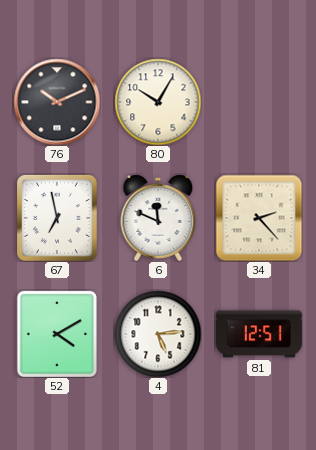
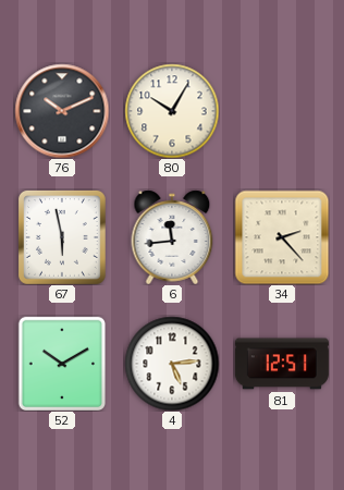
67: 6:58 -> 5:58
6: 11:49 -> 11:44
52: 4:10 -> 10:10
